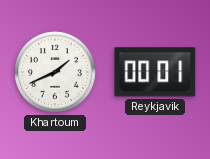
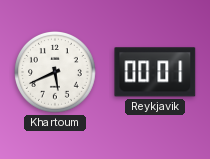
Khartoum: 1:41 -> 5:41
